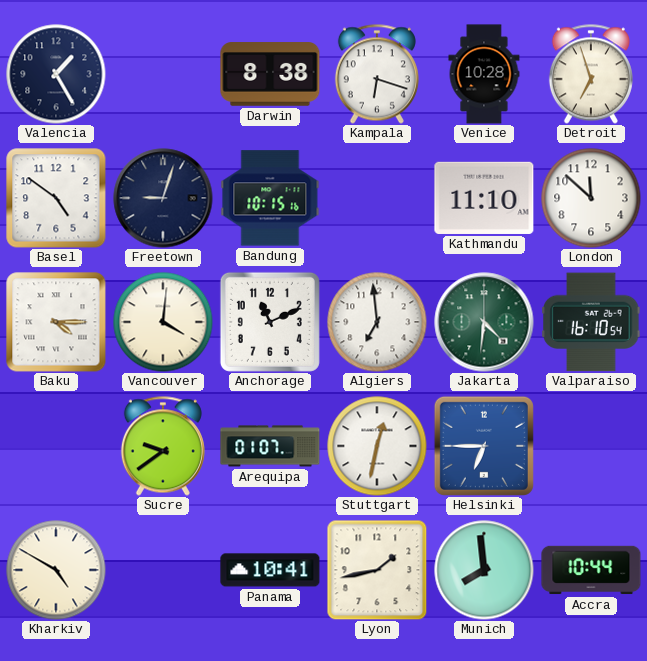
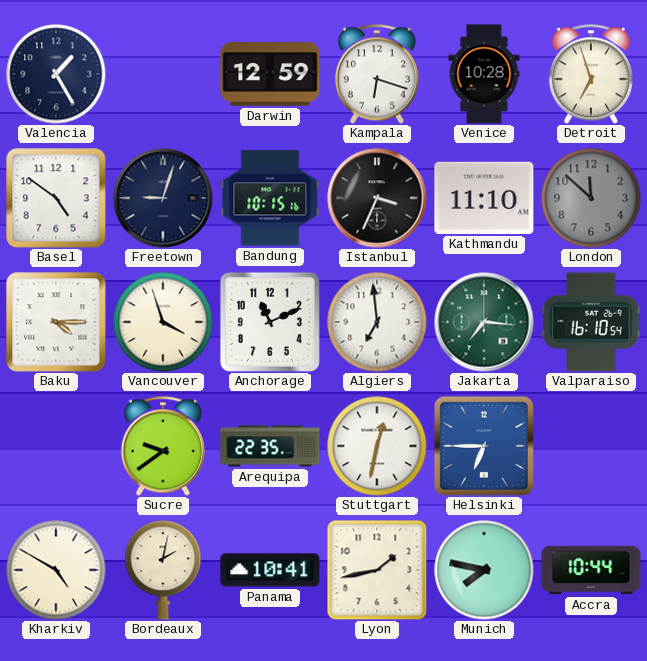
Darwin: 8:38 -> 12:59
Istanbul: none -> 3:34
London dial: white -> grey
Vancouver: 4:01 -> 3:57
Jakarta: 4:31 -> 7:16
Arequipa: 01:07 -> 22:35
Bordeaux: none -> 2:02
Munich: 7:59 -> 7:47
